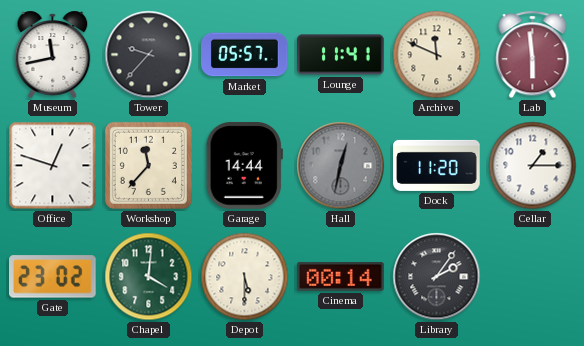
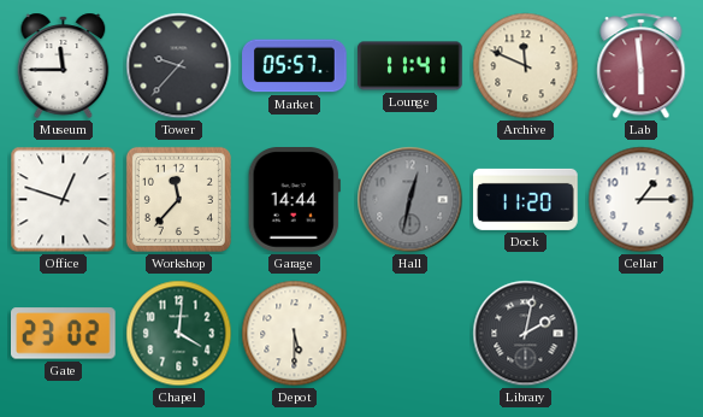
Museum: 11:43 -> 11:45
Cinema: 00:14 -> none
Library: 2:06 -> 2:02
